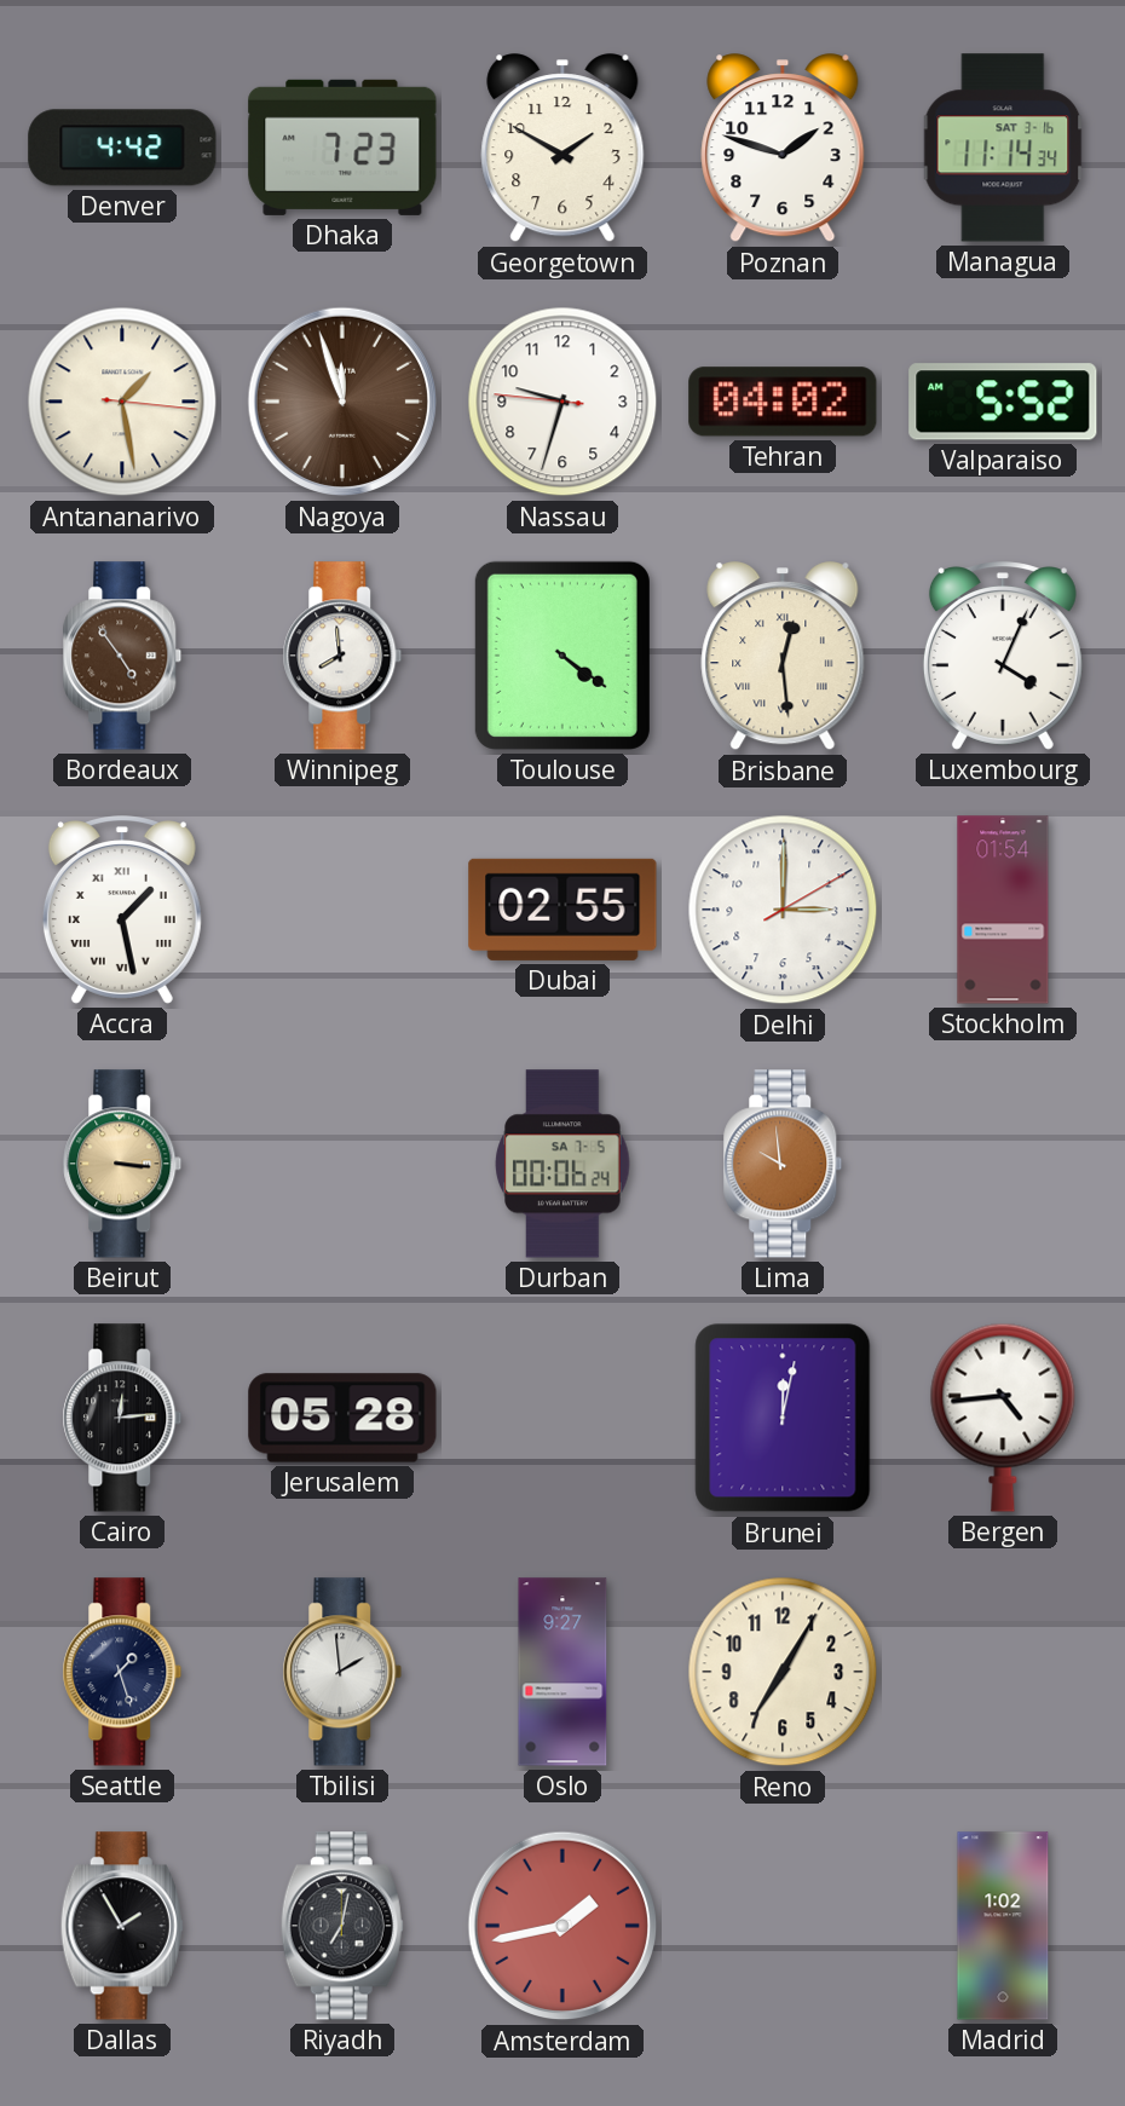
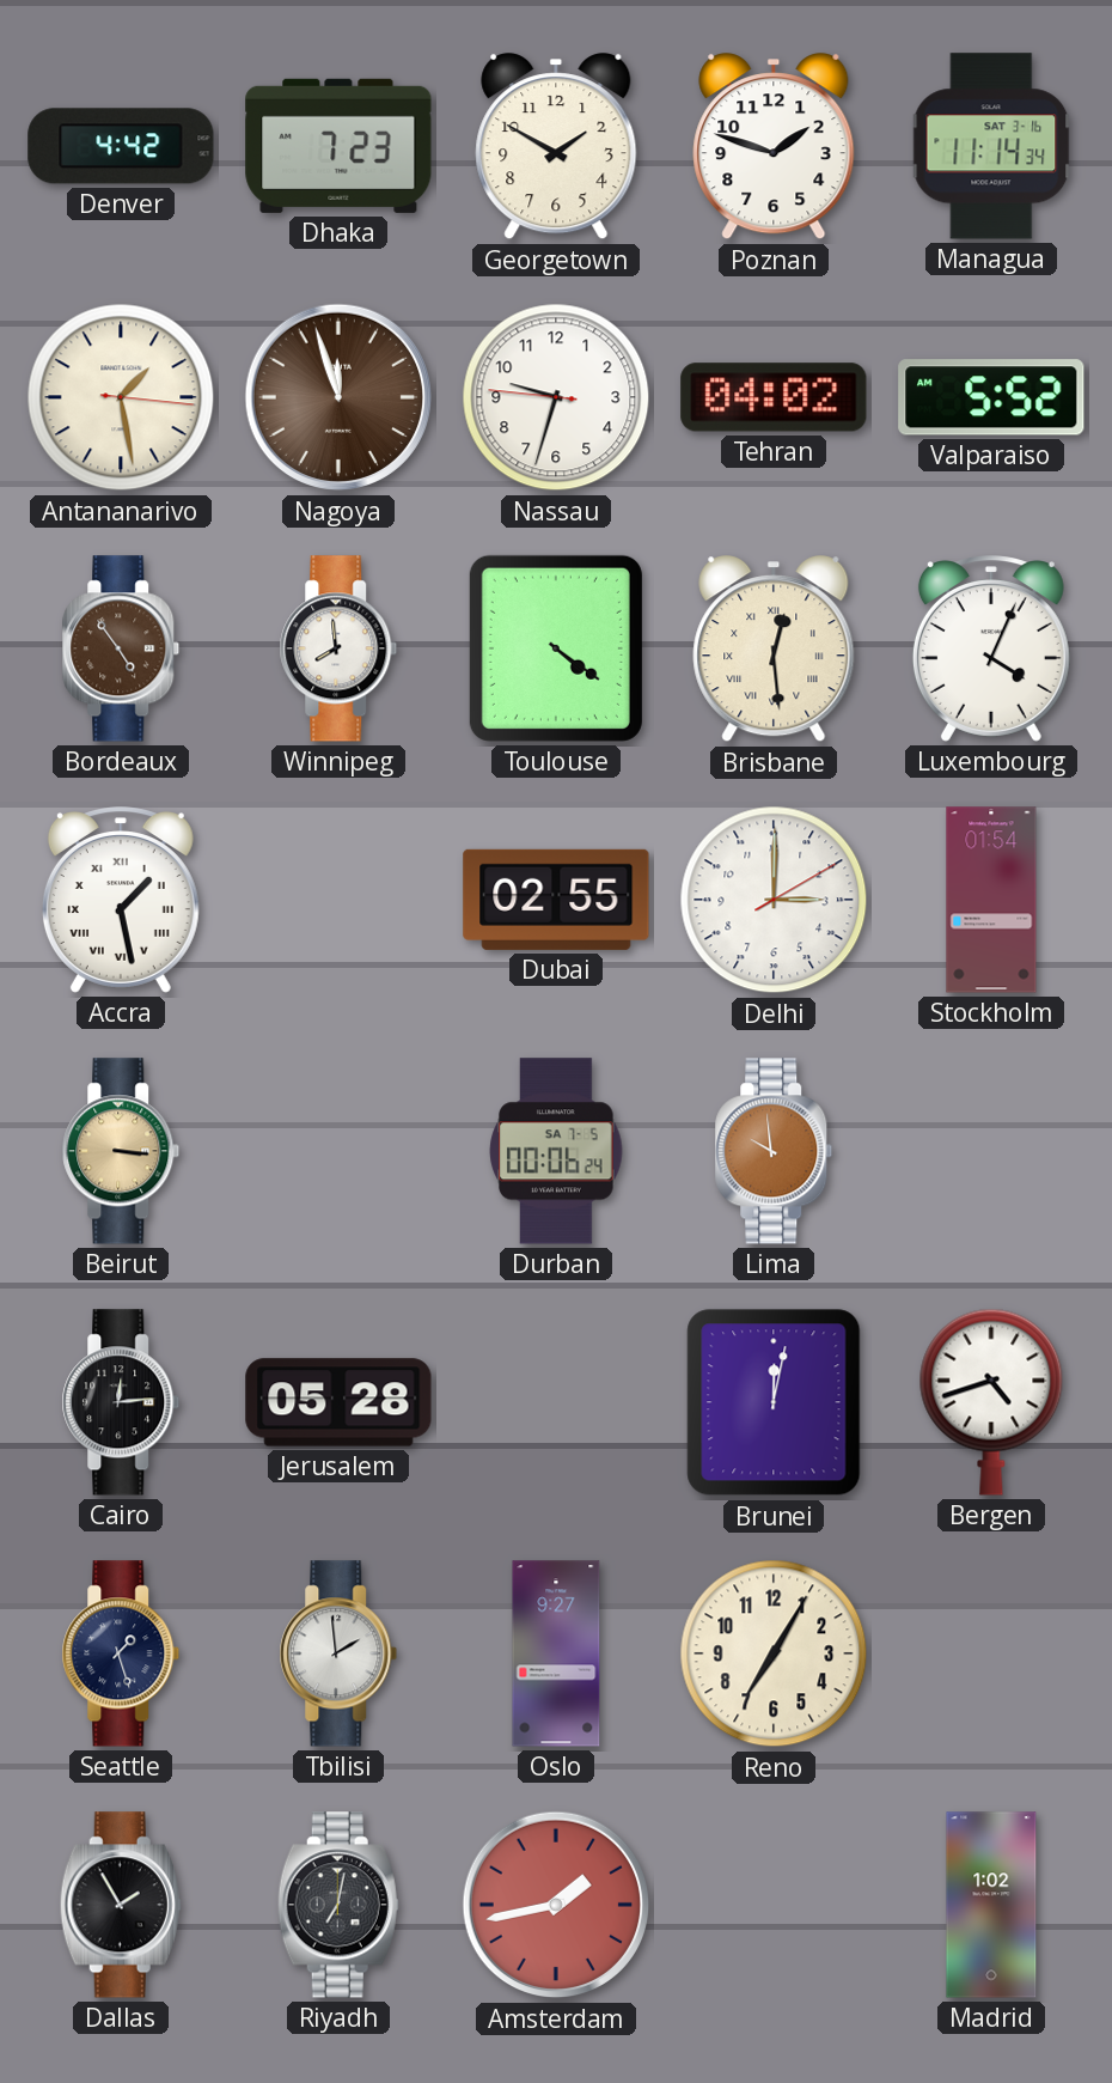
Bergen: 4:44 -> 4:42
